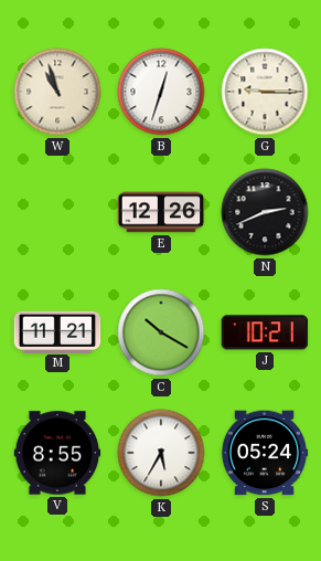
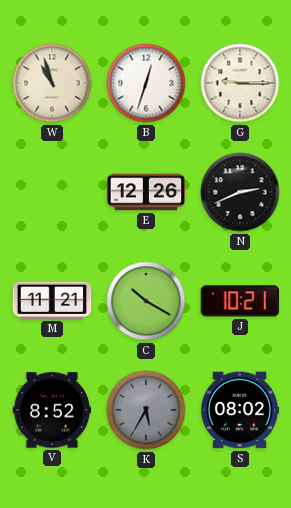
V: 8:55 -> 8:52
K dial: white -> grey
S: 05:24 -> 08:02
